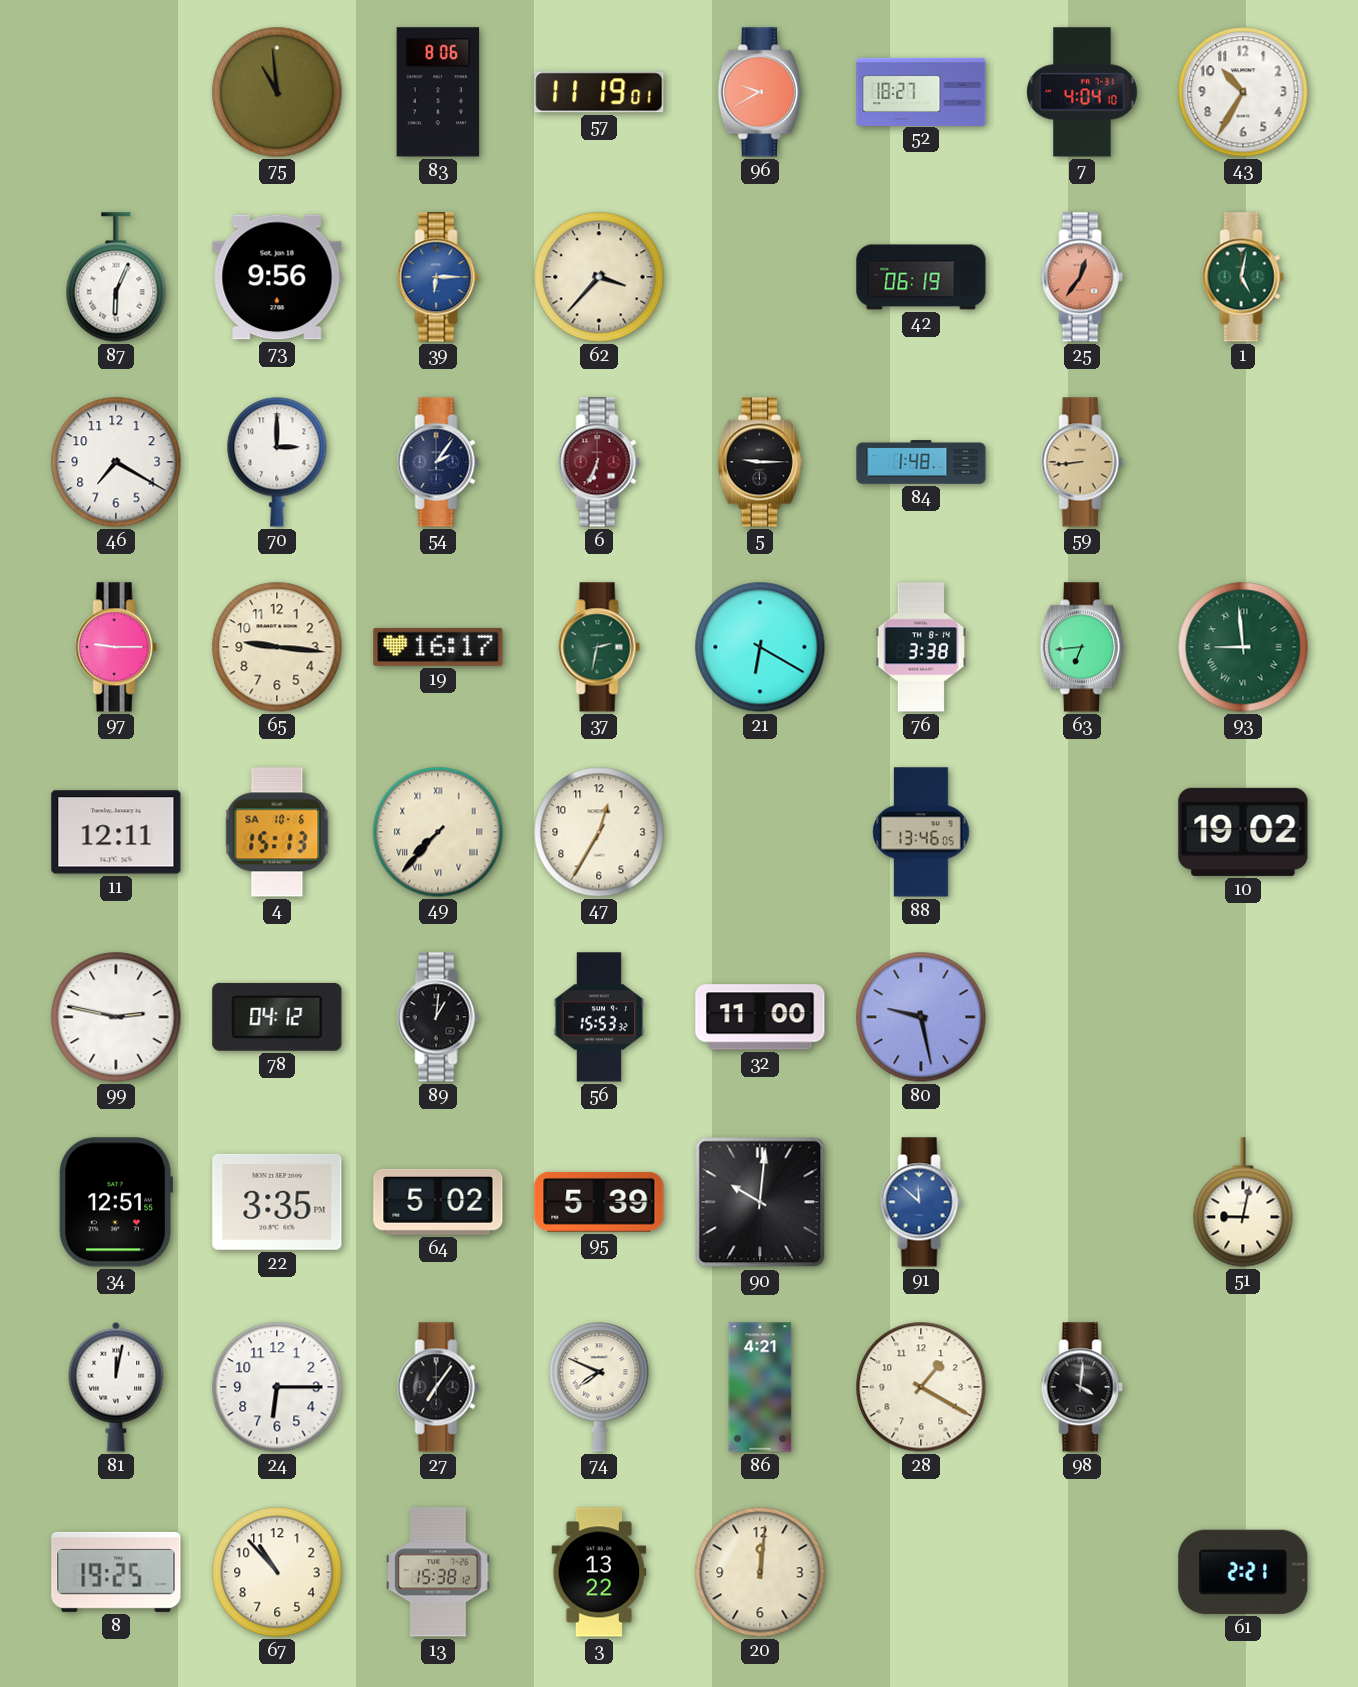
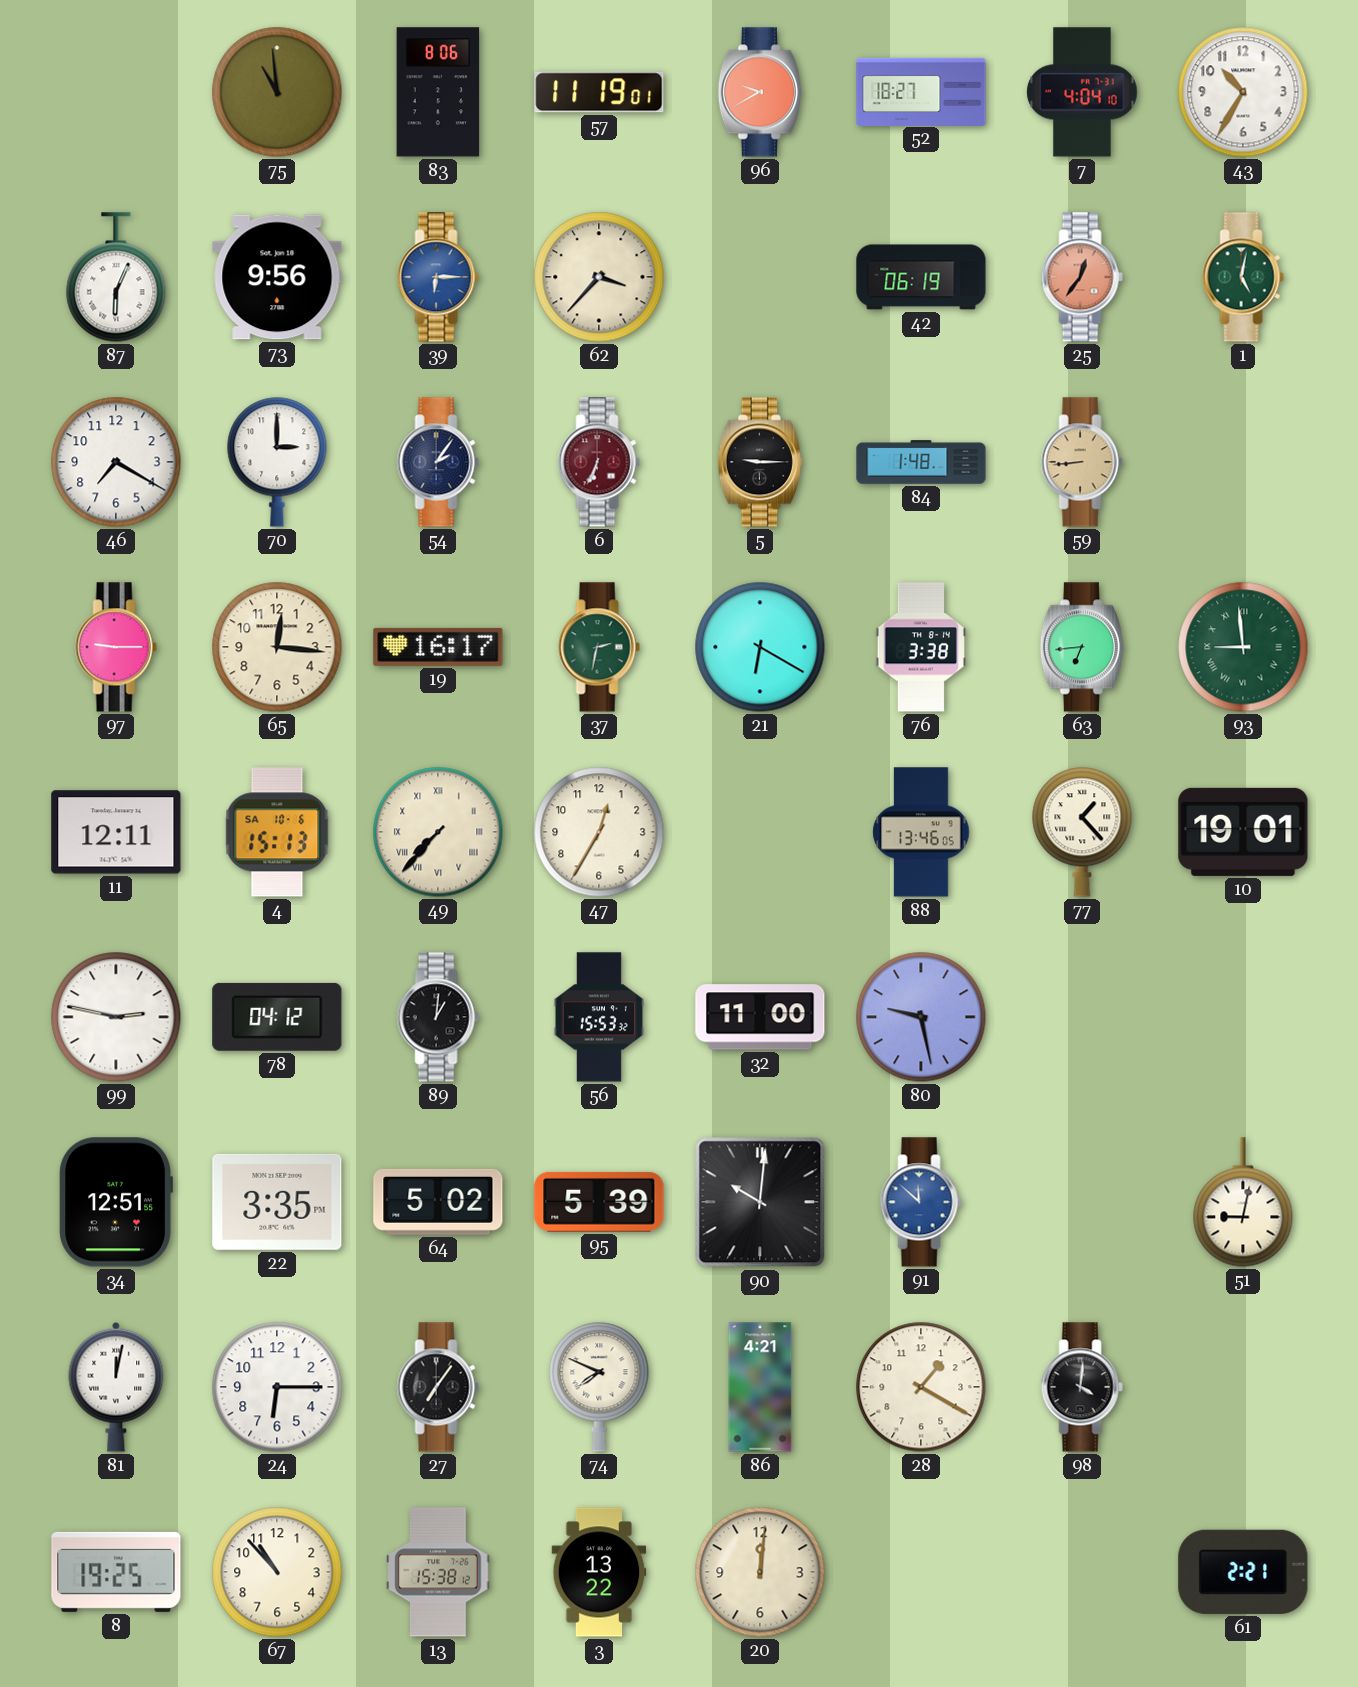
65: 9:16 -> 12:16
77: none -> 1:23
10: 19:02 -> 19:01
